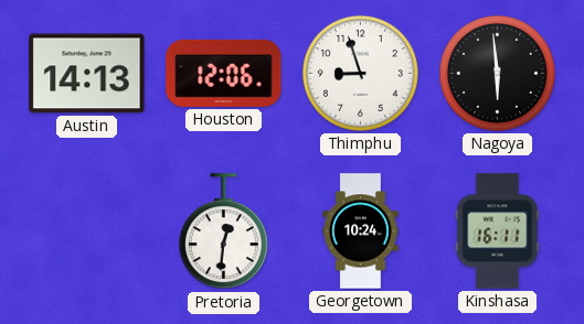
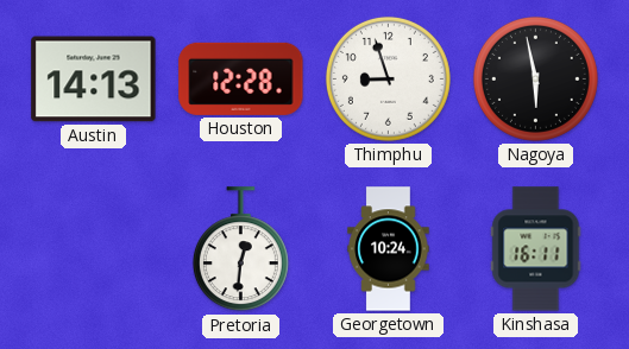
Houston: 12:06 -> 12:28
Nagoya: 5:59 -> 5:58
